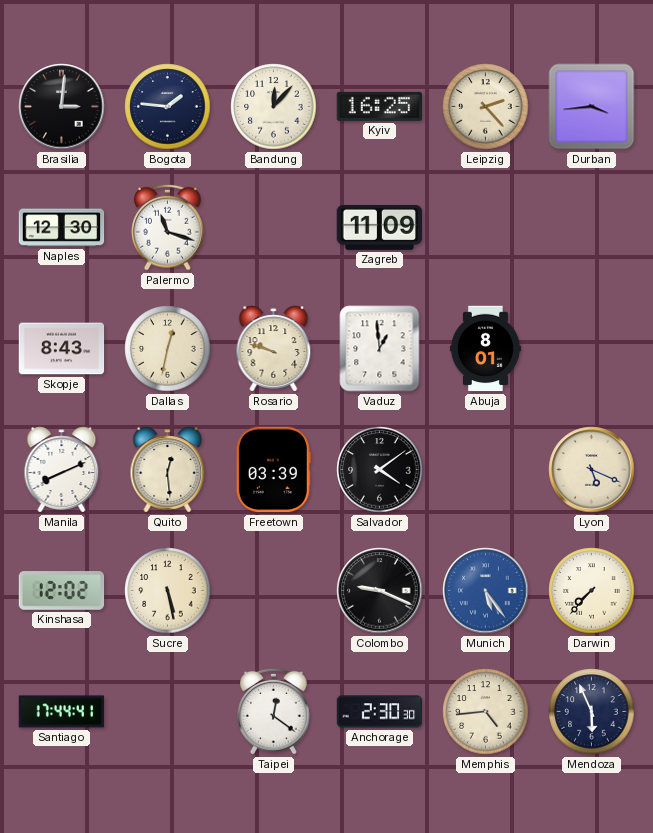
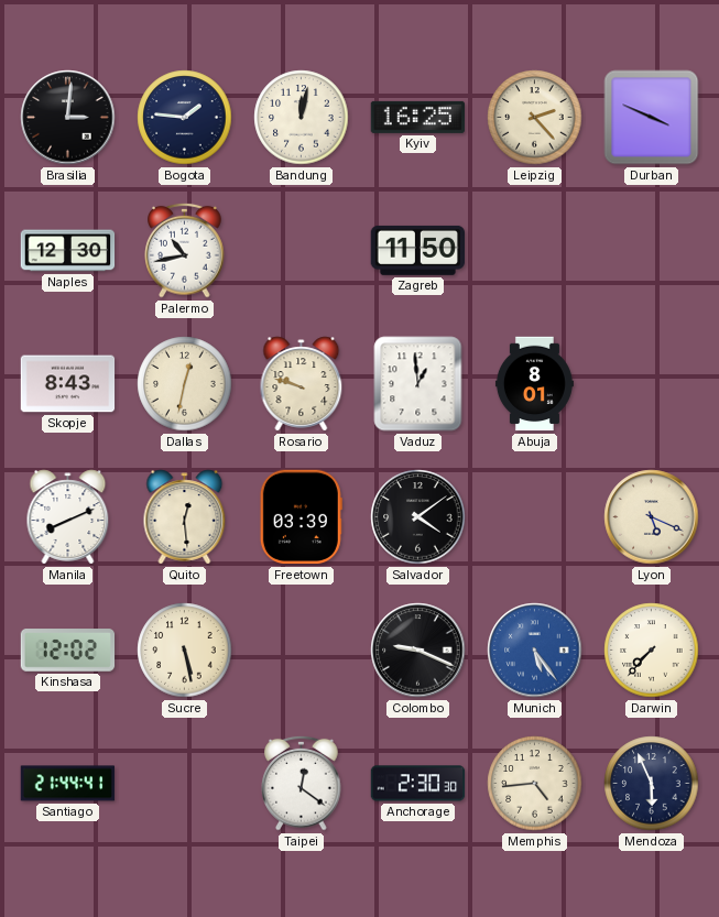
Bandung: 12:07 -> 12:02
Durban: 3:44 -> 3:49
Palermo: 11:18 -> 10:43
Zagreb: 11:09 -> 11:50
Santiago: 17:44 -> 21:44
